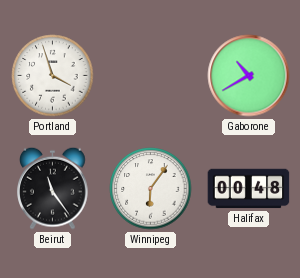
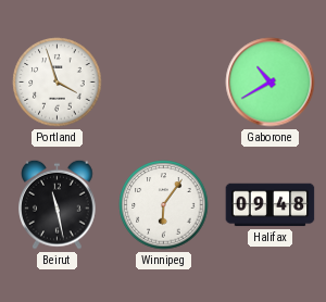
Beirut: 11:24 -> 11:28
Halifax: 00:48 -> 09:48
